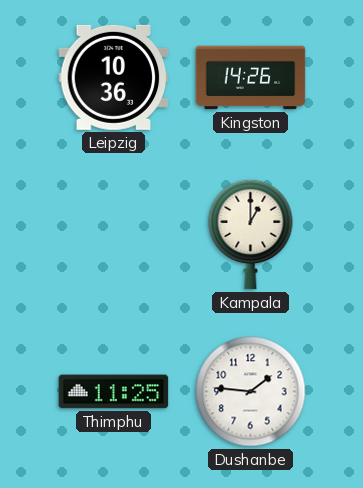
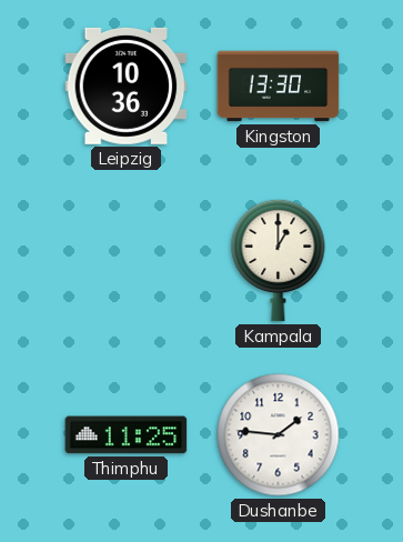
Kingston: 14:26 -> 13:30
